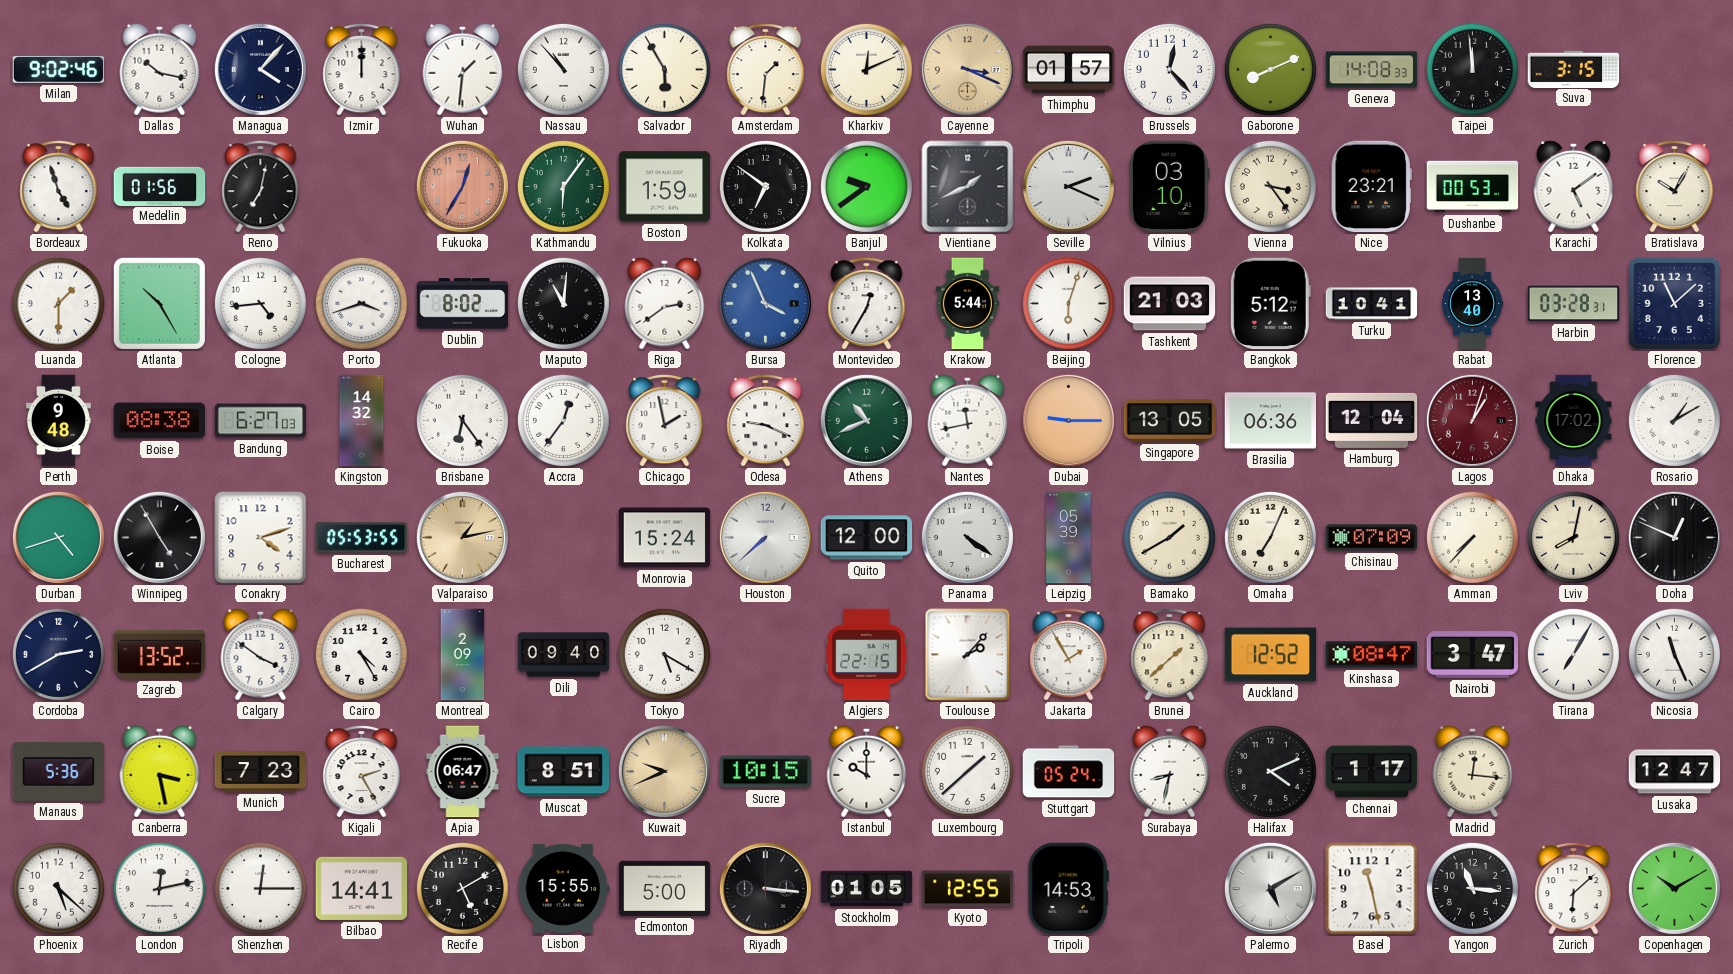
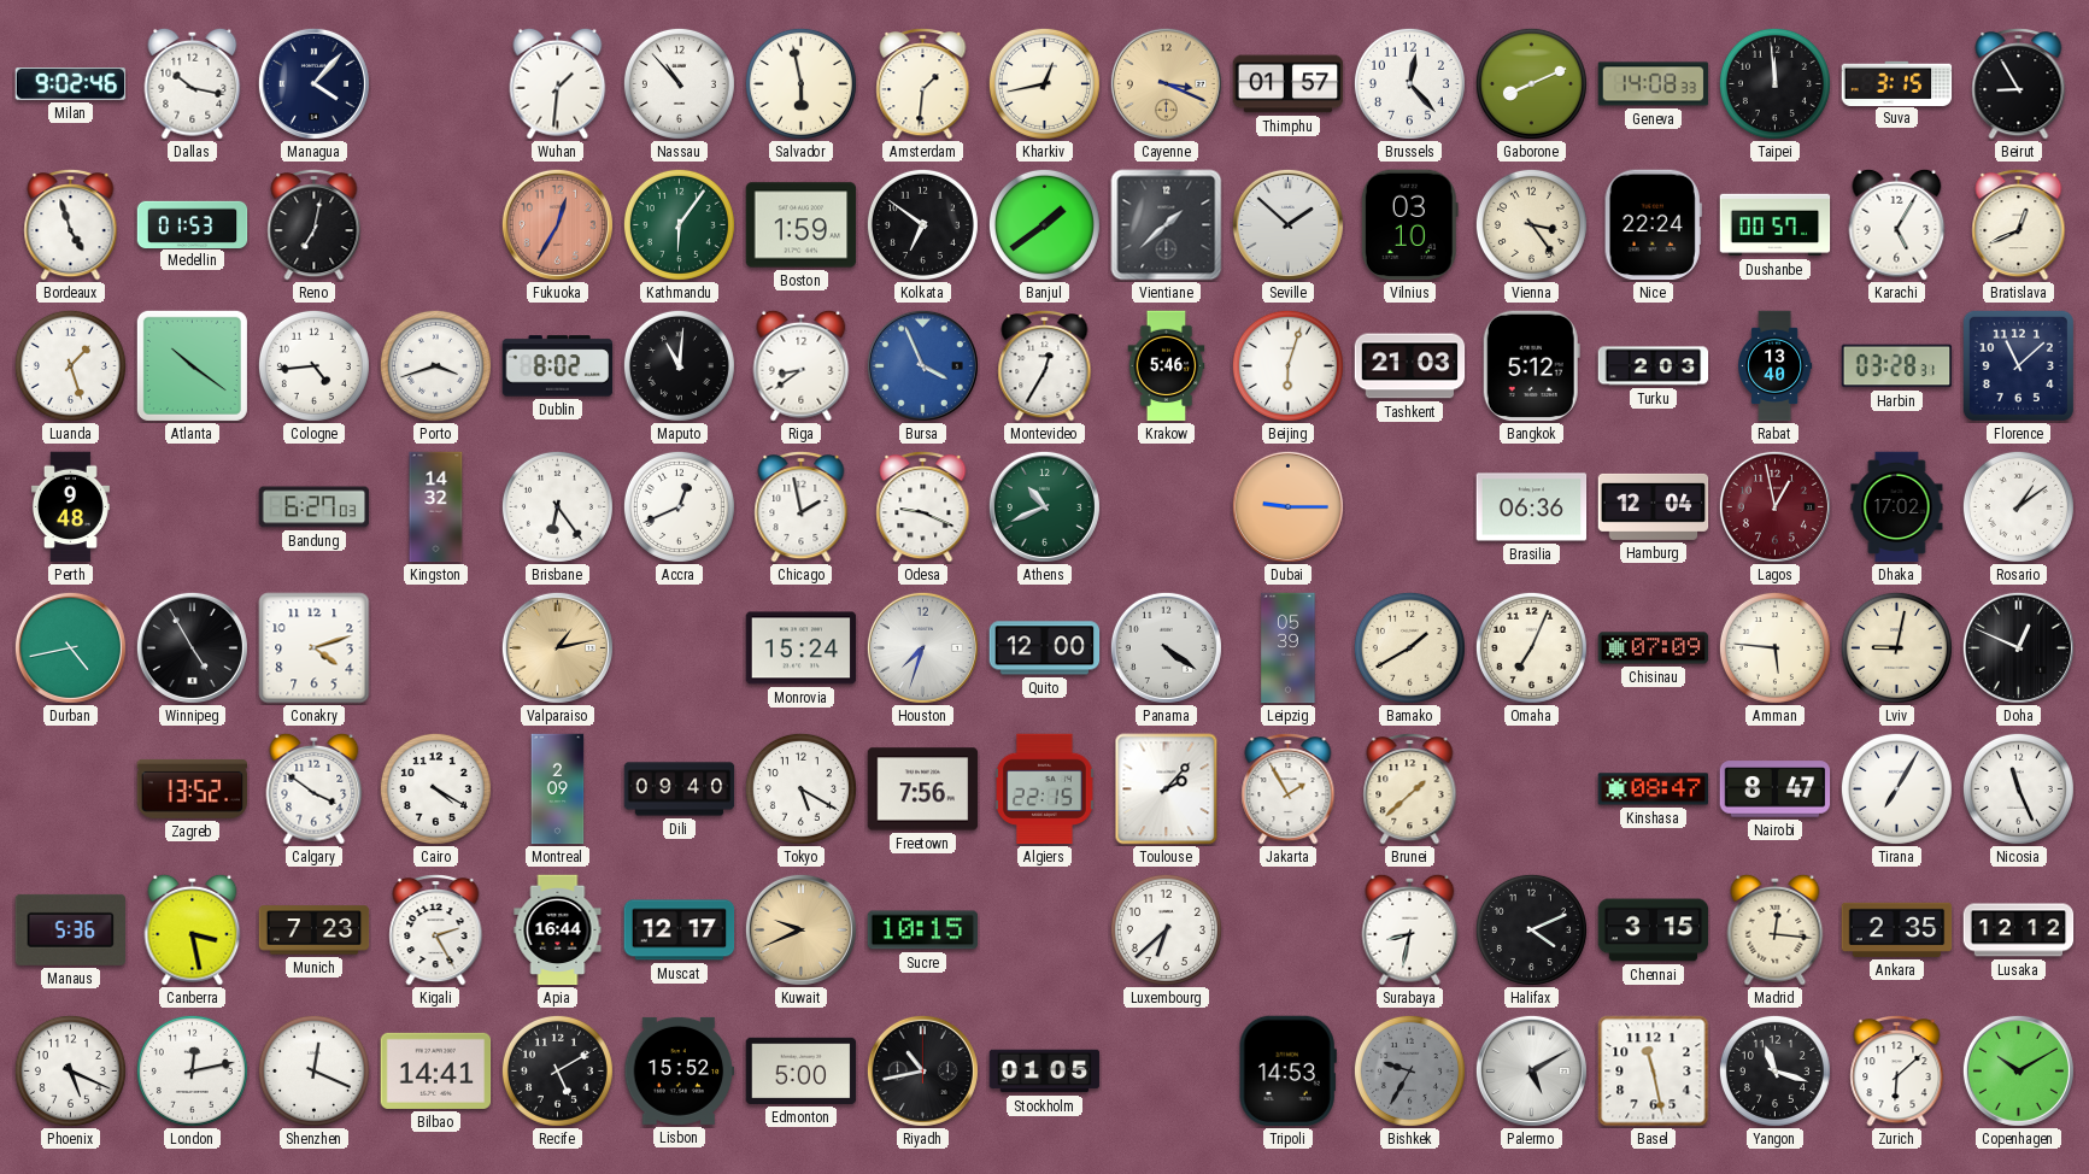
Izmir: 12:00 -> none
Salvador: 5:55 -> 5:58
Kharkiv: 12:11 -> 12:43
Beirut: none -> 8:55
Medellin: 01:56 -> 01:53
Banjul: 9:39 -> 1:39
Vientiane: 1:41 -> 1:38
Seville: 2:19 -> 1:52
Nice: 23:21 -> 22:24
Dushanbe: 00:53 -> 00:57
Karachi: 5:09 -> 5:05
Bratislava: 10:05 -> 12:41
Luanda: 1:30 -> 1:27
Atlanta: 10:25 -> 10:21
Riga: 2:39 -> 8:39
Krakow: 5:44 -> 5:46
Turku: 10:41 -> 2:03
Boise: 08:38 -> none
Accra: 12:36 -> 12:41
Nantes: 11:43 -> none
Singapore: 13:05 -> none
Lagos: 1:03 -> 12:58
Rosario: 1:10 -> 1:09
Durban: 4:42 -> 4:43
Bucharest: 05:53 -> none
Houston: 7:38 -> 7:33
Amman: 7:37 -> 5:46
Lviv: 8:02 -> 9:02
Cordoba: 2:40 -> none
Cairo: 4:25 -> 4:20
Freetown: none -> 7:56
Auckland: 12:52 -> none
Nairobi: 3:47 -> 8:47
Apia: 06:47 -> 16:44
Muscat: 8:51 -> 12:17
Istanbul: 10:00 -> none
Luxembourg: 1:38 -> 6:38
Stuttgart: 05:24 -> none
Chennai: 1:17 -> 3:15
Ankara: none -> 2:35
Lusaka: 12:47 -> 12:12
Phoenix: 5:22 -> 5:19
Shenzhen: 12:15 -> 12:19
Lisbon: 15:55 -> 15:52
Riyadh: 3:16 -> 10:43
Kyoto: 12:55 -> none
Bishkek: none -> 9:35
Yangon: 11:16 -> 11:18
